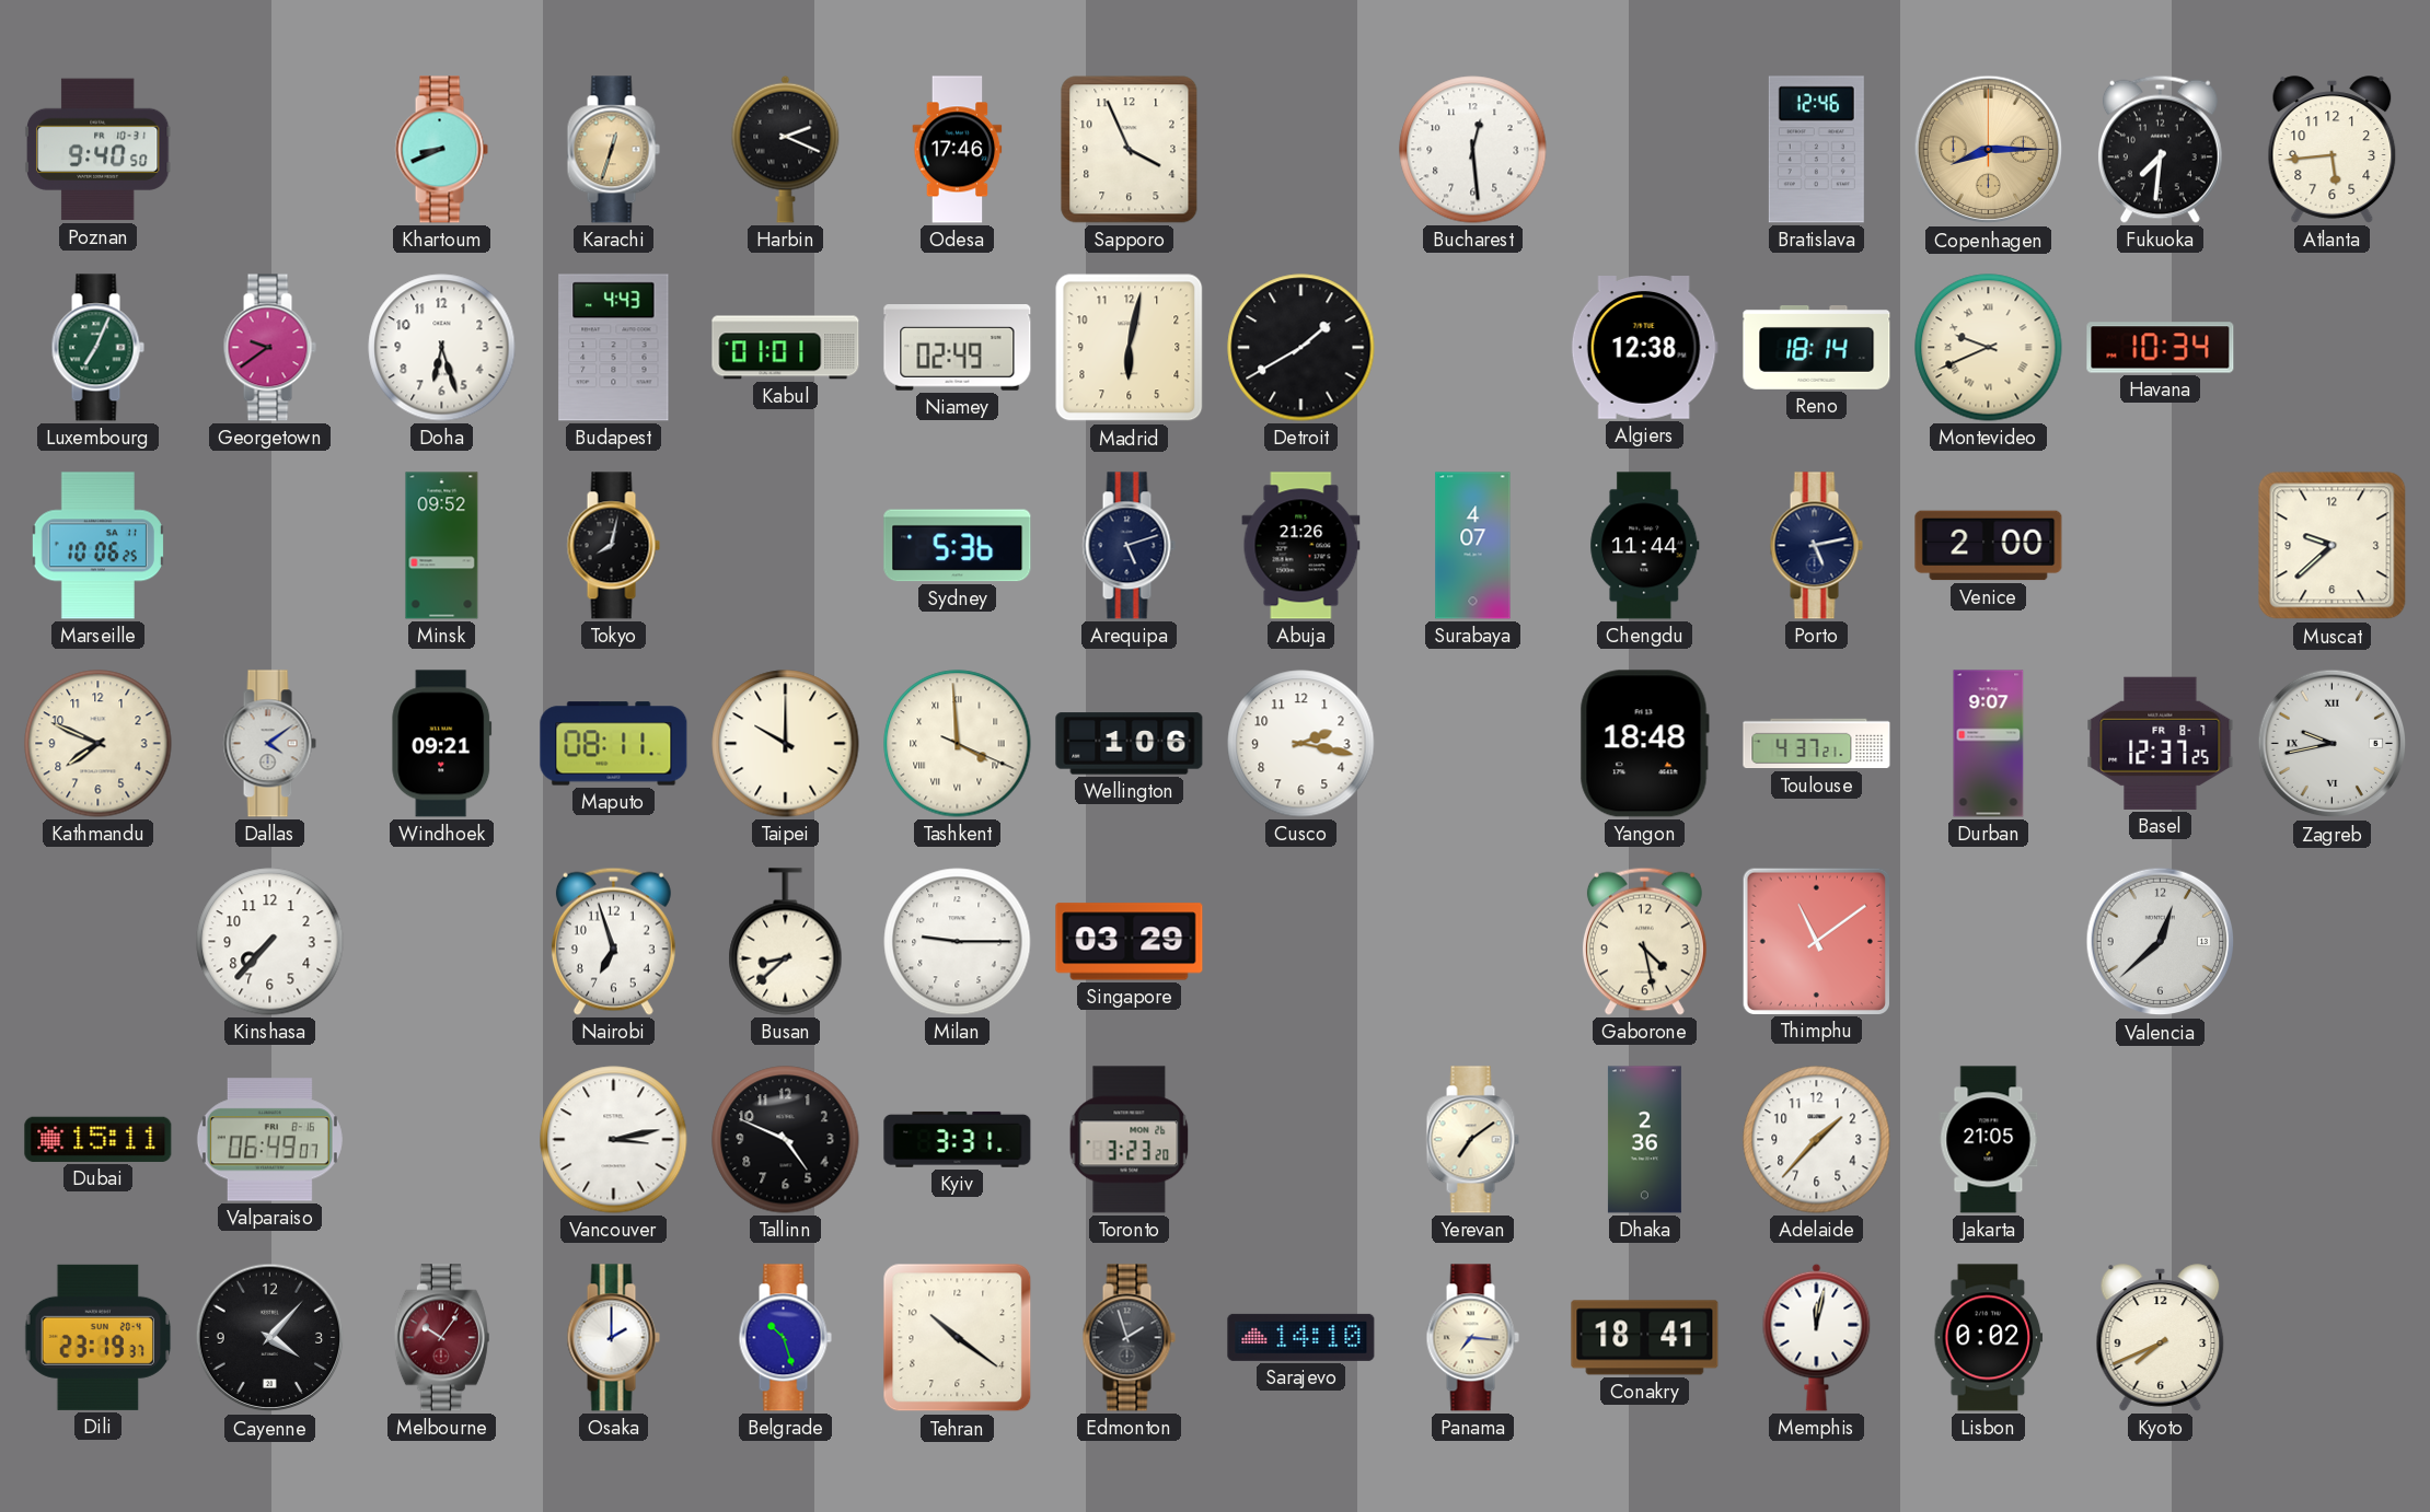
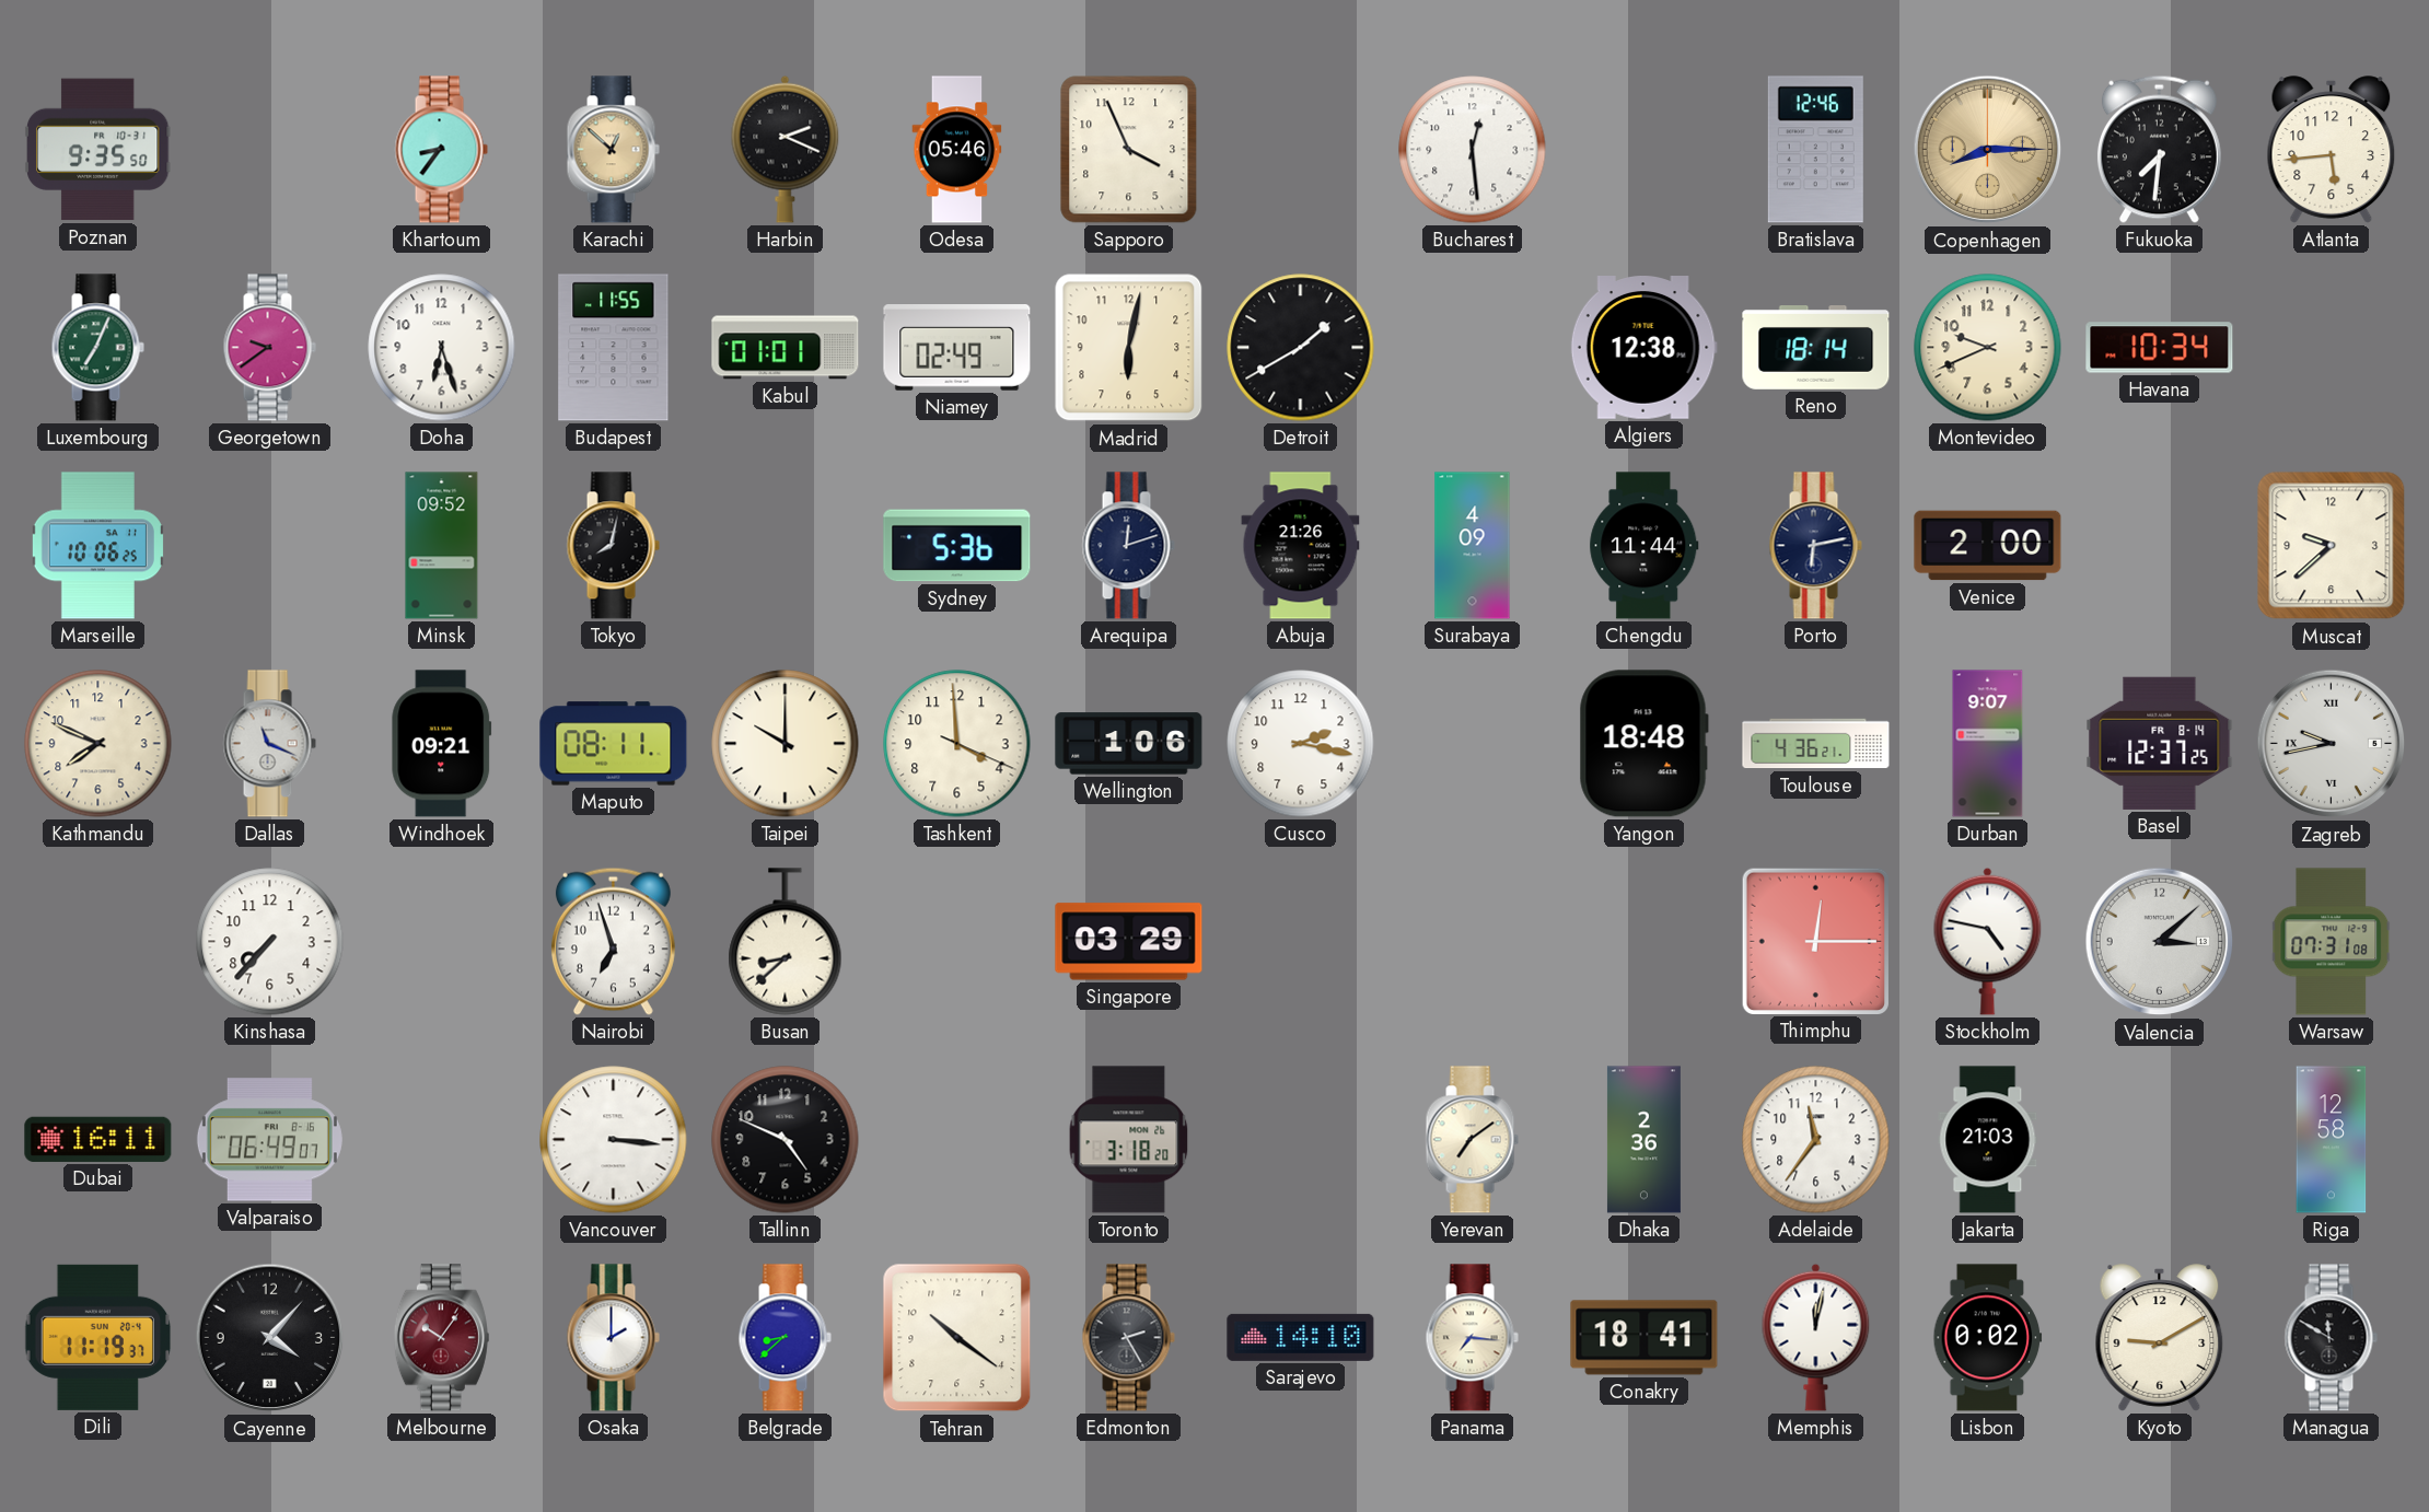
Poznan: 9:40 -> 9:35
Khartoum: 8:41 -> 8:36
Karachi: 12:33 -> 12:52
Odesa: 17:46 -> 05:46
Budapest: 4:43 -> 11:55
Montevideo numerals: Roman -> Arabic
Arequipa: 5:12 -> 12:12
Surabaya: 4:07 -> 4:09
Porto: 5:13 -> 6:13
Dallas: 4:09 -> 11:19
Tashkent numerals: Roman -> Arabic
Toulouse: 4:37 -> 4:36
Basel date: FR 8-7 -> FR 8-14
Milan: 9:15 -> none
Gaborone: 4:28 -> none
Thimphu: 11:09 -> 12:15
Stockholm: none -> 4:47
Valencia: 12:38 -> 3:08
Warsaw: none -> 07:31
Dubai: 15:11 -> 16:11
Vancouver: 3:13 -> 3:16
Kyiv: 3:31 -> none
Toronto: 3:23 -> 3:18
Adelaide: 1:37 -> 11:36
Jakarta: 21:05 -> 21:03
Riga: none -> 12:58
Dili: 23:19 -> 11:19
Belgrade: 10:27 -> 8:38
Edmonton: 1:57 -> 2:25
Kyoto: 7:41 -> 9:10
Managua: none -> 11:50
